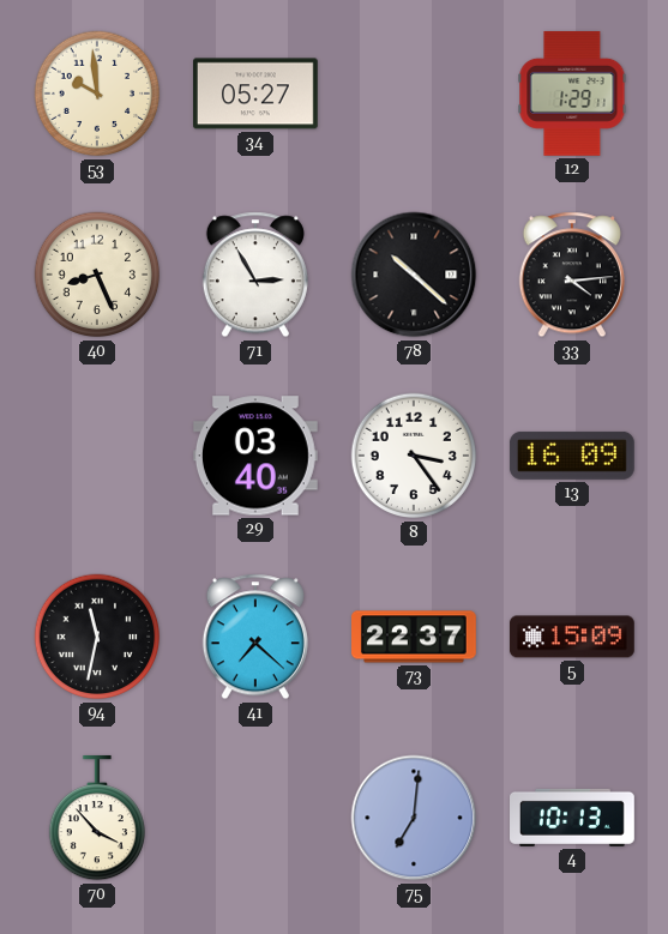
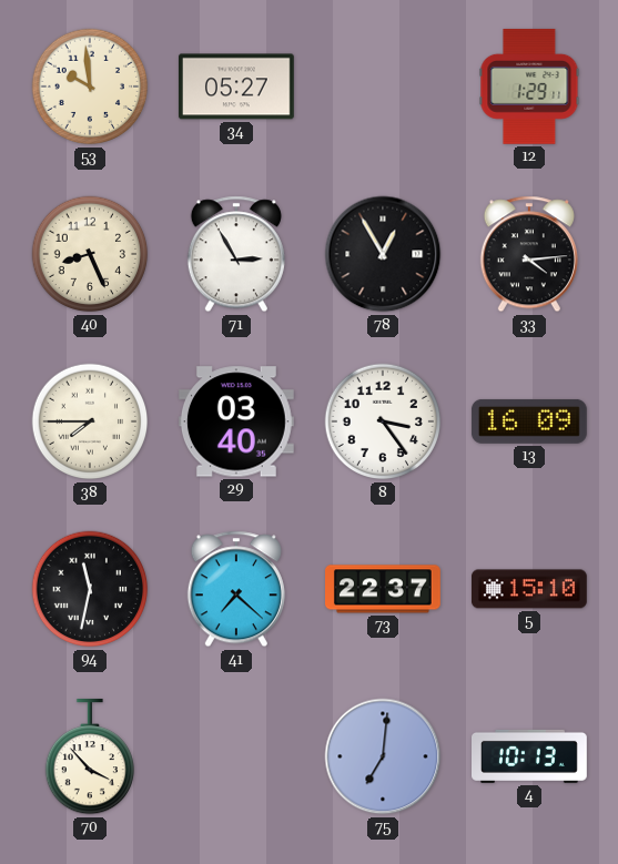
78: 10:22 -> 12:55
38: none -> 7:45
5: 15:09 -> 15:10
